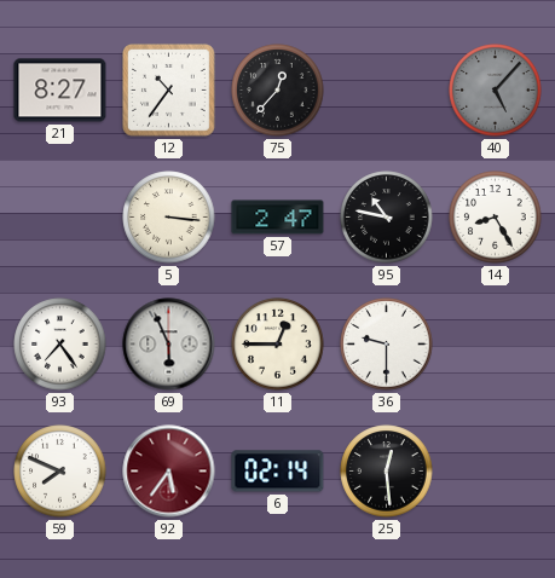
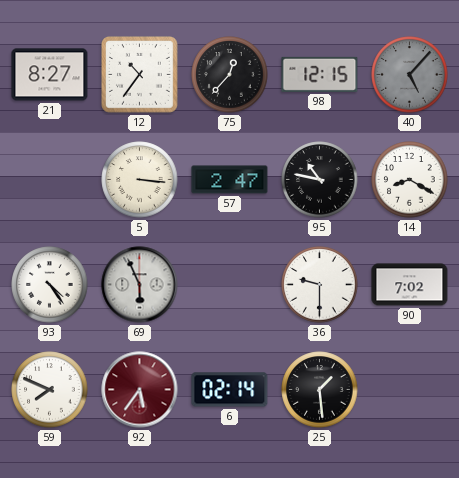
98: none -> 12:15
14: 8:25 -> 8:20
93: 7:24 -> 4:24
11: 12:45 -> none
90: none -> 7:02
25: 12:29 -> 1:29
